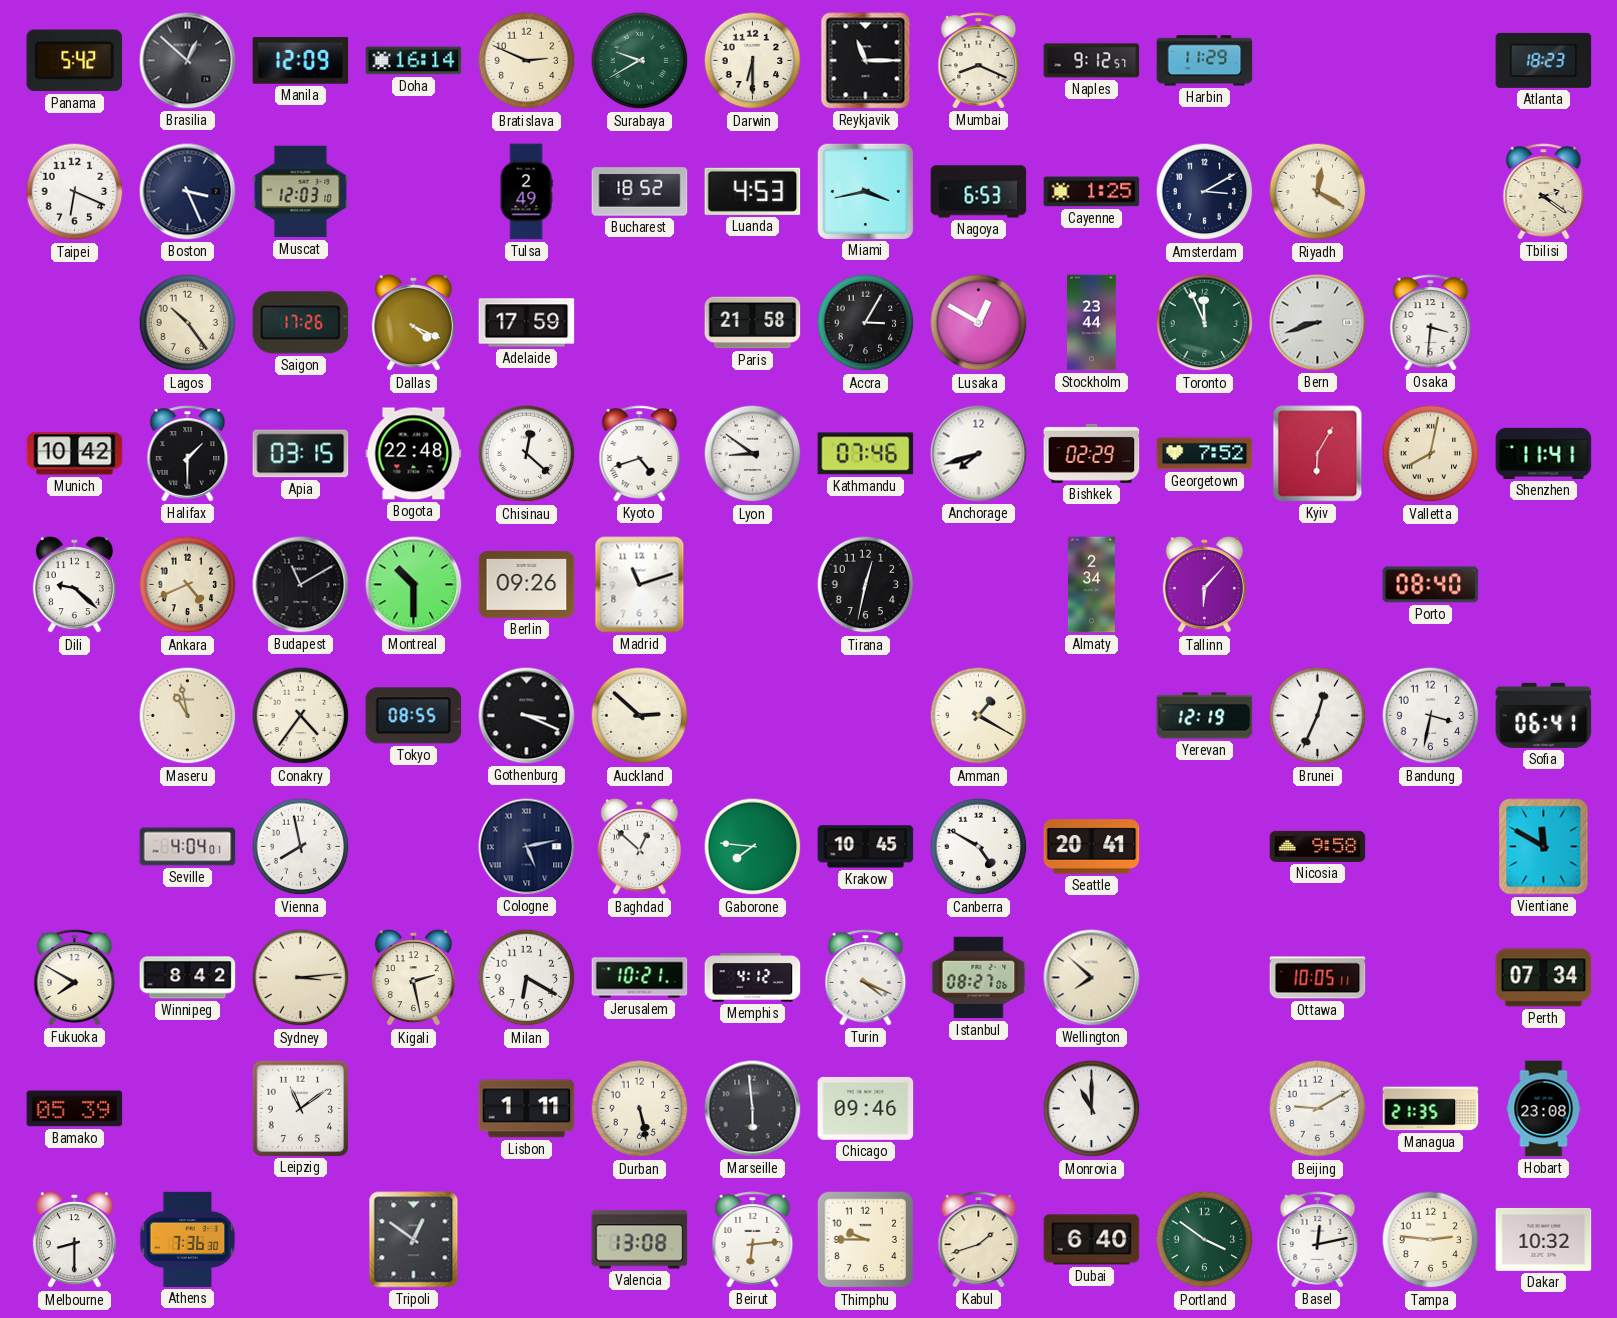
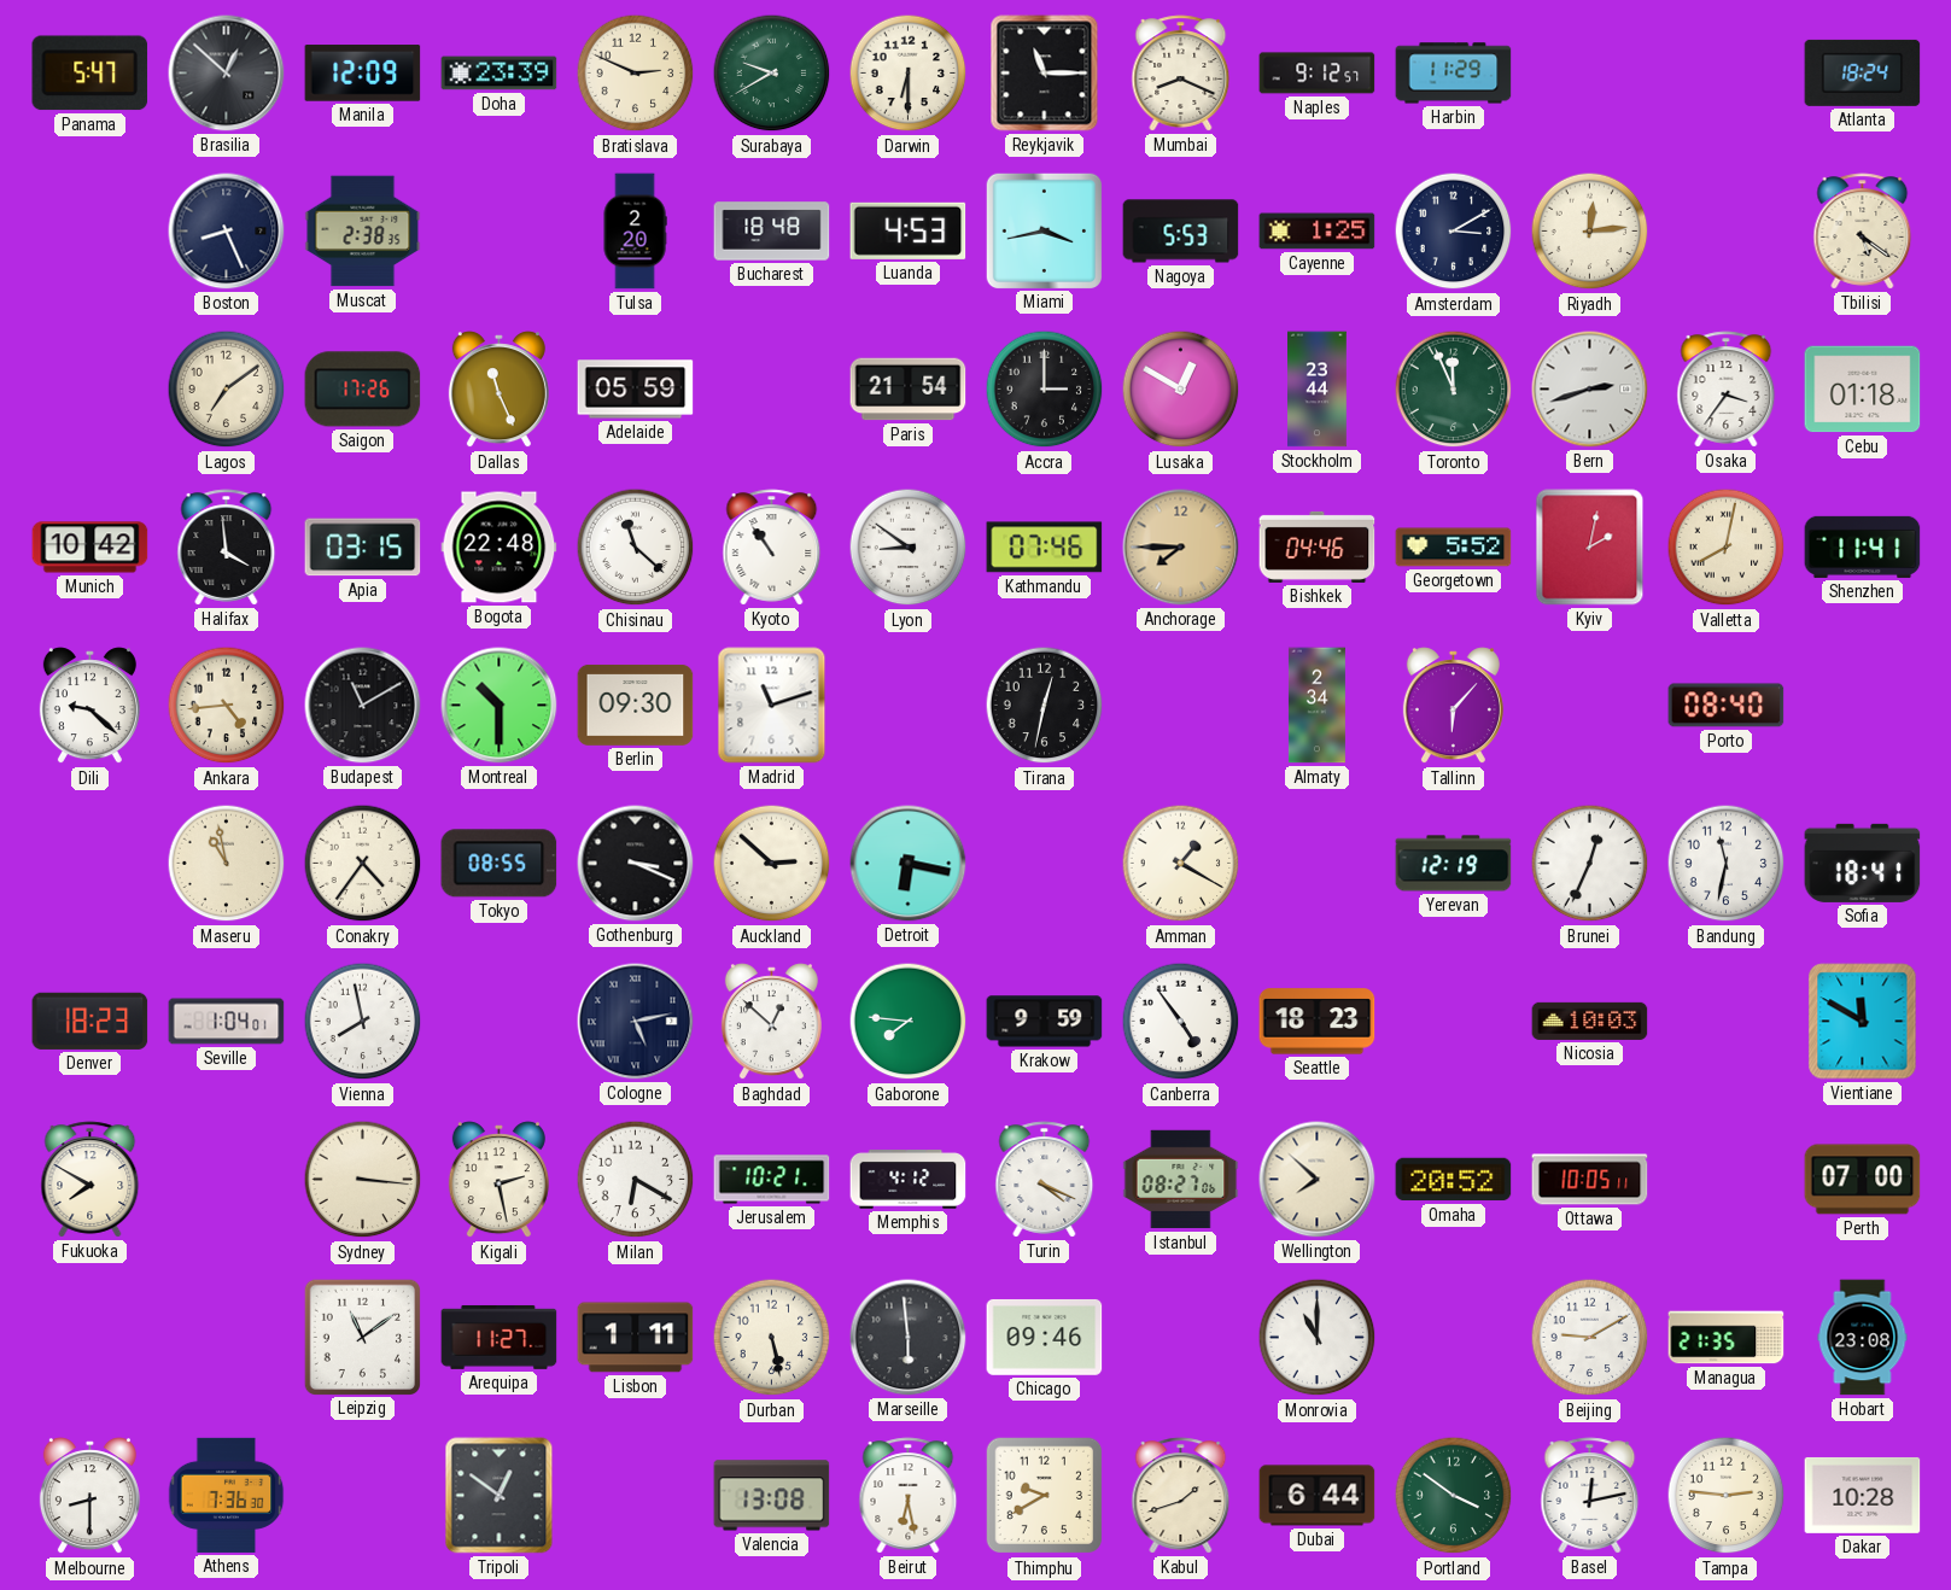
Panama: 5:42 -> 5:47
Doha: 16:14 -> 23:39
Atlanta: 18:23 -> 18:24
Taipei: 6:19 -> none
Boston: 3:26 -> 8:26
Muscat: 12:03 -> 2:38
Tulsa: 2:49 -> 2:20
Bucharest: 18:52 -> 18:48
Nagoya: 6:53 -> 5:53
Riyadh: 12:20 -> 12:14
Tbilisi: 2:21 -> 5:21
Lagos: 10:24 -> 7:09
Dallas: 4:19 -> 11:26
Adelaide: 17:59 -> 05:59
Paris: 21:58 -> 21:54
Accra: 3:05 -> 3:00
Bern: 8:42 -> 2:42
Osaka: 3:31 -> 3:36
Cebu: none -> 01:18
Halifax: 1:30 -> 3:59
Chisinau: 12:22 -> 11:22
Kyoto: 4:42 -> 10:54
Anchorage: 7:42 -> 7:45
Anchorage dial: white -> champagne
Bishkek: 02:29 -> 04:46
Georgetown: 7:52 -> 5:52
Kyiv: 6:05 -> 2:02
Ankara: 4:41 -> 4:44
Berlin: 09:26 -> 09:30
Detroit: none -> 6:17
Bandung: 3:32 -> 11:32
Sofia: 06:41 -> 18:41
Denver: none -> 18:23
Seville: 4:04 -> 1:04
Krakow: 10:45 -> 9:59
Canberra: 4:50 -> 4:54
Seattle: 20:41 -> 18:23
Nicosia: 9:58 -> 10:03
Winnipeg: 8:42 -> none
Sydney: 3:14 -> 3:16
Omaha: none -> 20:52
Perth: 07:34 -> 07:00
Bamako: 05:39 -> none
Arequipa: none -> 11:27
Beirut: 6:14 -> 6:28
Thimphu: 9:45 -> 9:40
Dubai: 6:40 -> 6:44
Dakar: 10:32 -> 10:28
